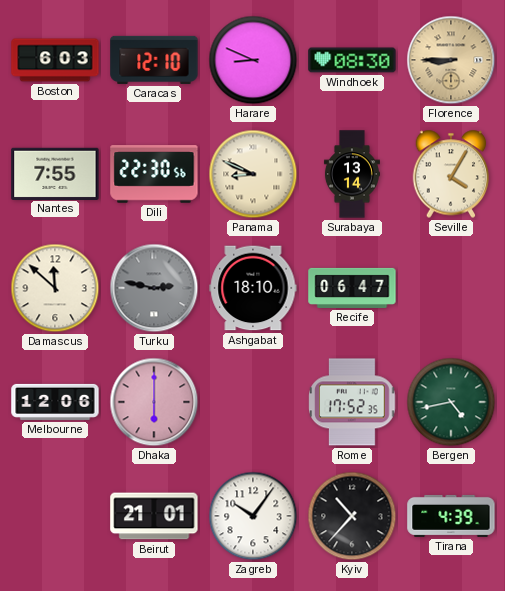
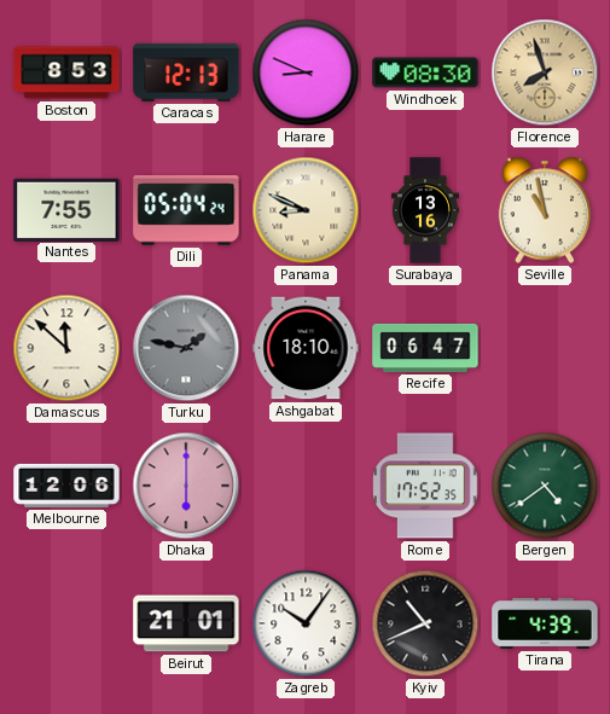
Boston: 6:03 -> 8:53
Caracas: 12:10 -> 12:13
Florence: 8:45 -> 7:57
Dili: 22:30 -> 05:04
Surabaya: 13:14 -> 13:16
Seville: 4:05 -> 10:58
Turku: 2:47 -> 1:47
Bergen: 4:43 -> 4:39
Kyiv: 10:37 -> 10:41
